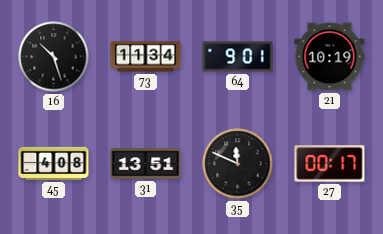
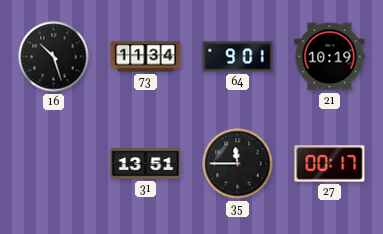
45: 4:08 -> none
35: 11:49 -> 11:45
